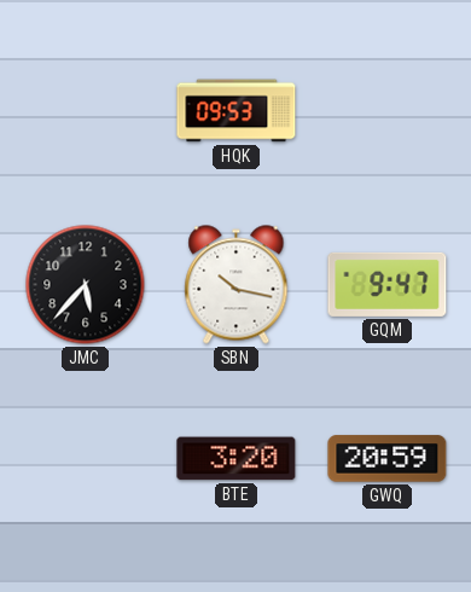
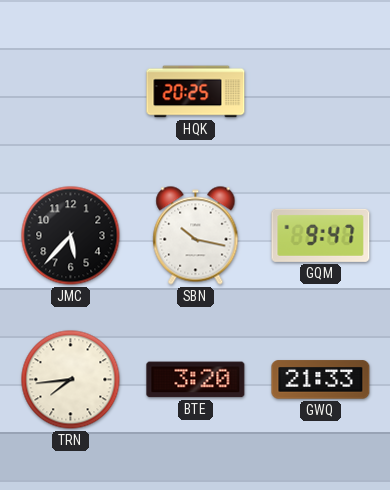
HQK: 09:53 -> 20:25
TRN: none -> 7:44
GWQ: 20:59 -> 21:33
